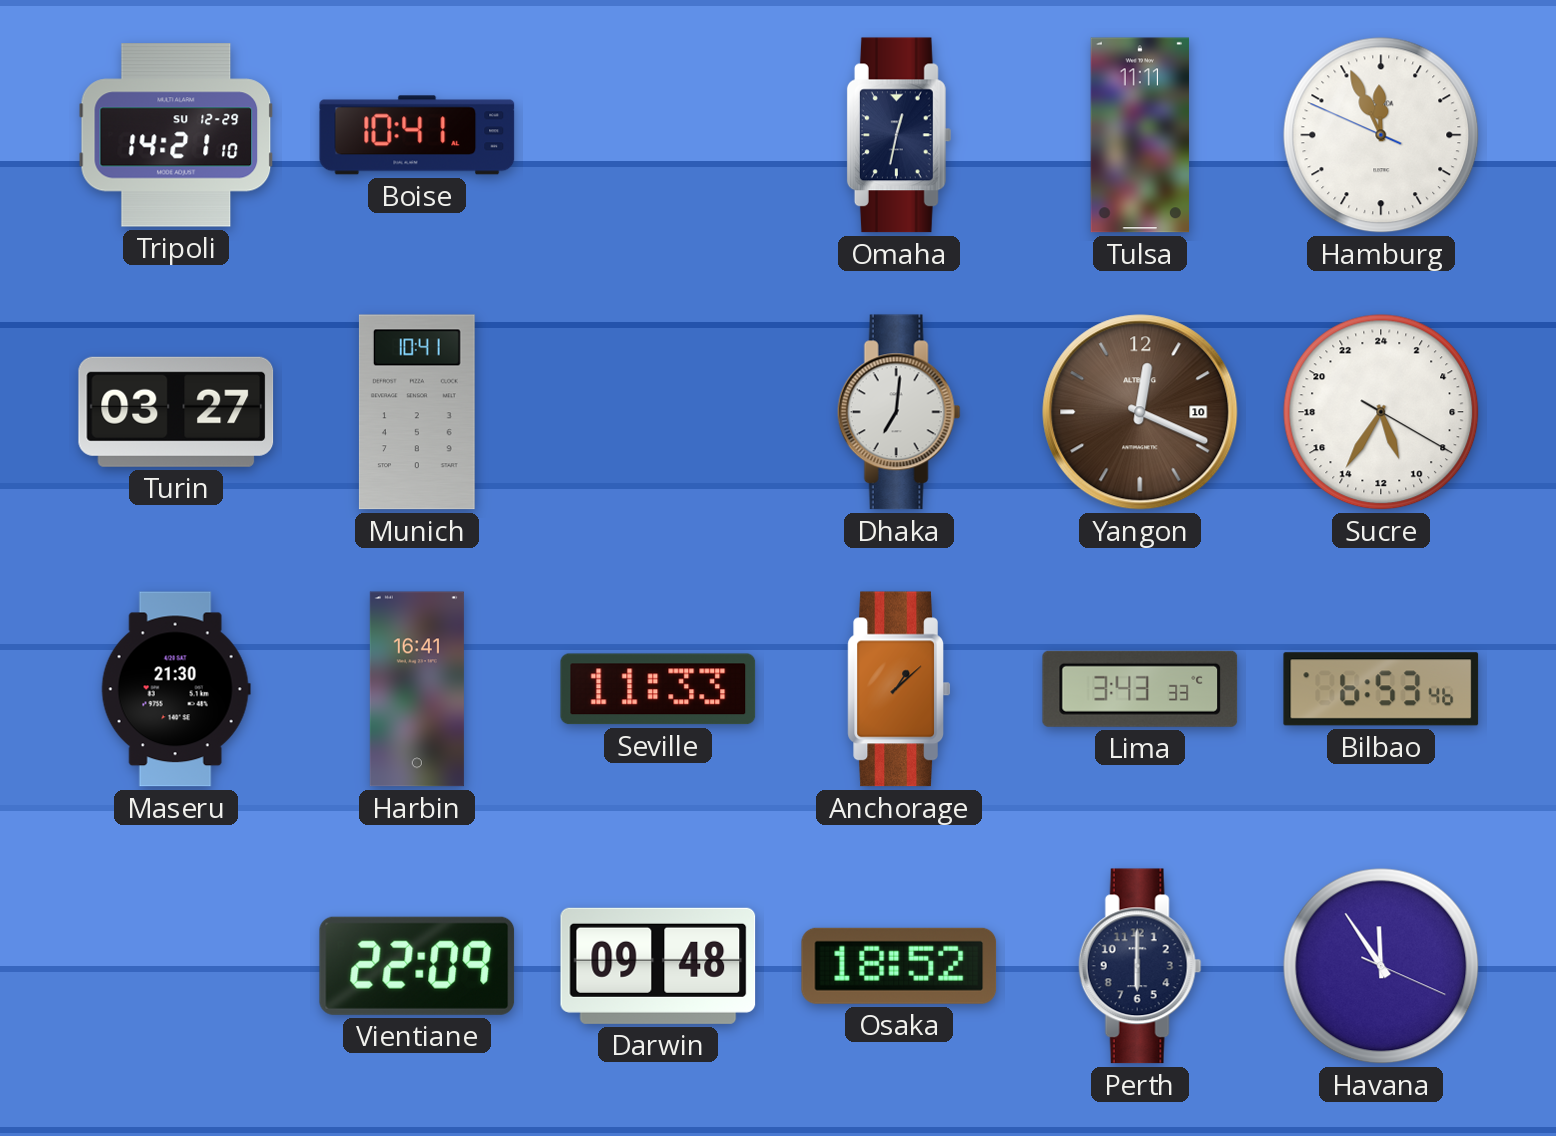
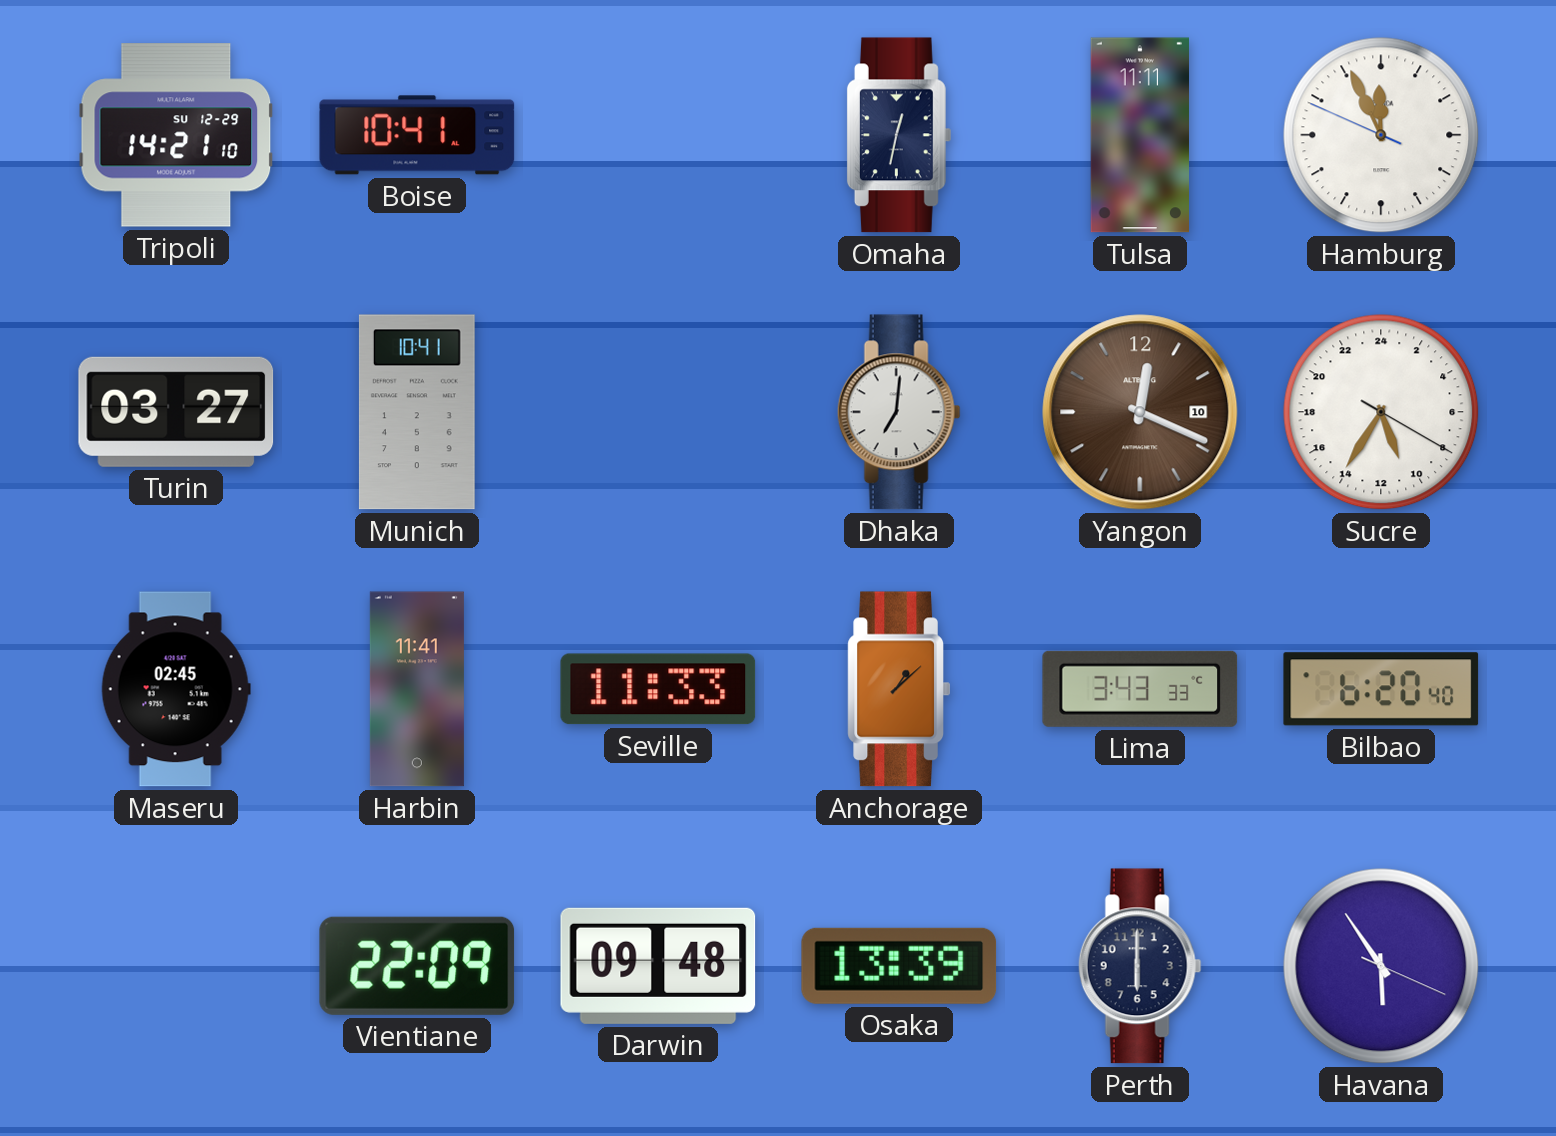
Maseru: 21:30 -> 02:45
Harbin: 16:41 -> 11:41
Bilbao: 6:53 -> 6:20
Osaka: 18:52 -> 13:39
Havana: 11:54 -> 5:54
